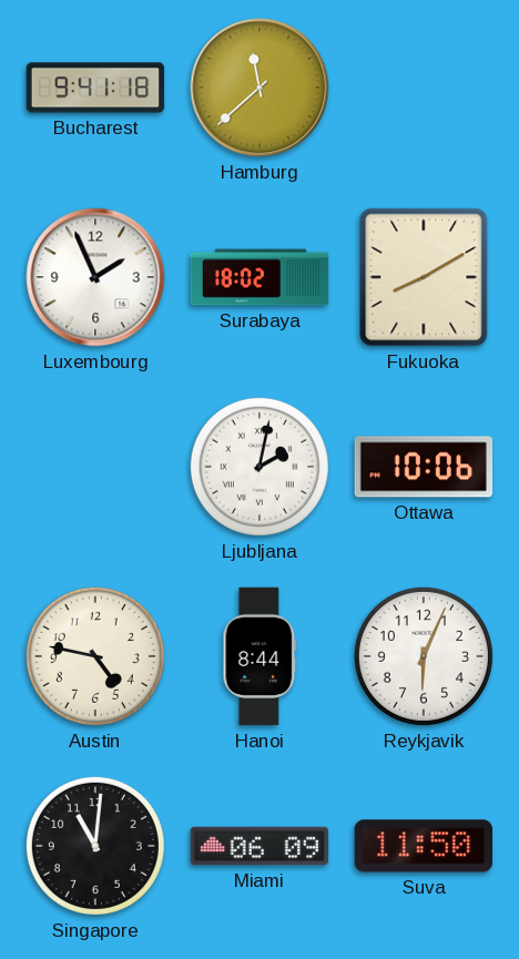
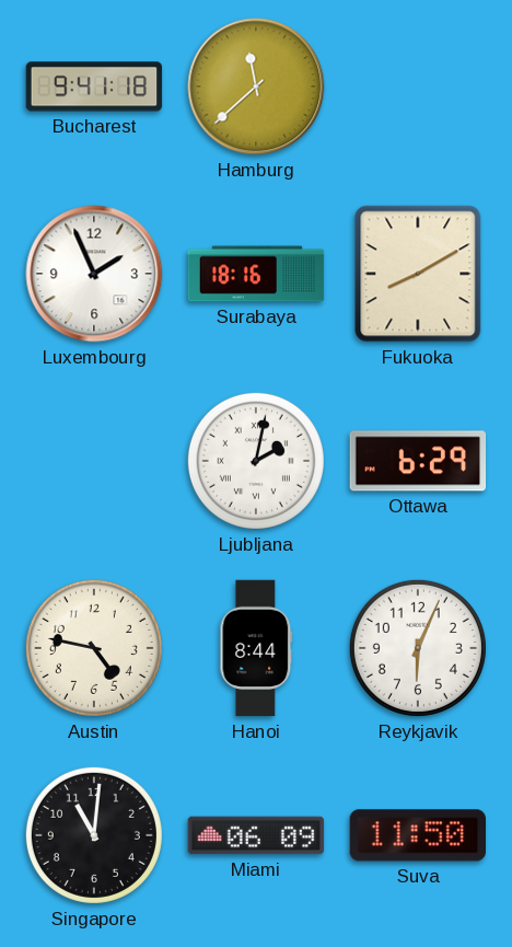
Surabaya: 18:02 -> 18:16
Ottawa: 10:06 -> 6:29
